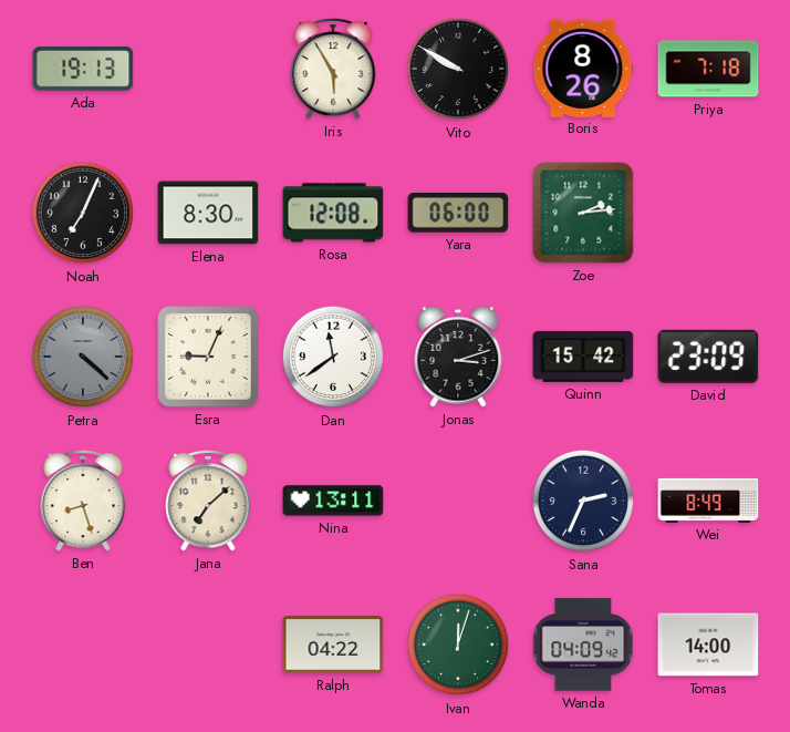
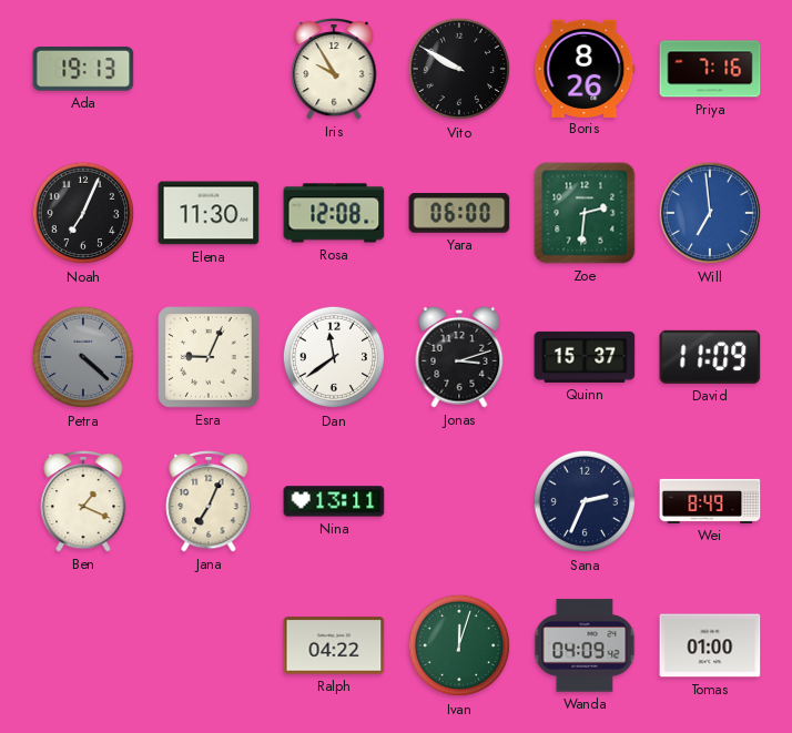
Iris: 5:55 -> 9:55
Priya: 7:18 -> 7:16
Elena: 8:30 -> 11:30
Zoe: 2:14 -> 2:31
Will: none -> 6:59
Quinn: 15:42 -> 15:37
David: 23:09 -> 11:09
Ben: 8:27 -> 1:19
Jana: 7:08 -> 7:04
Tomas: 14:00 -> 01:00
